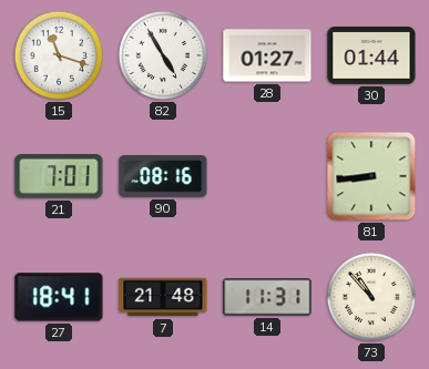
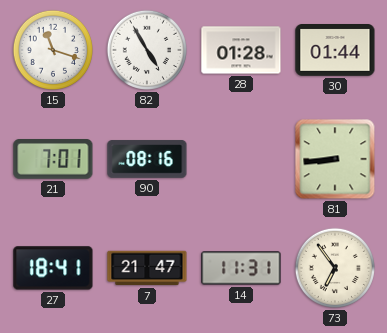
28: 01:27 -> 01:28
7: 21:48 -> 21:47
73: 10:53 -> 6:54
